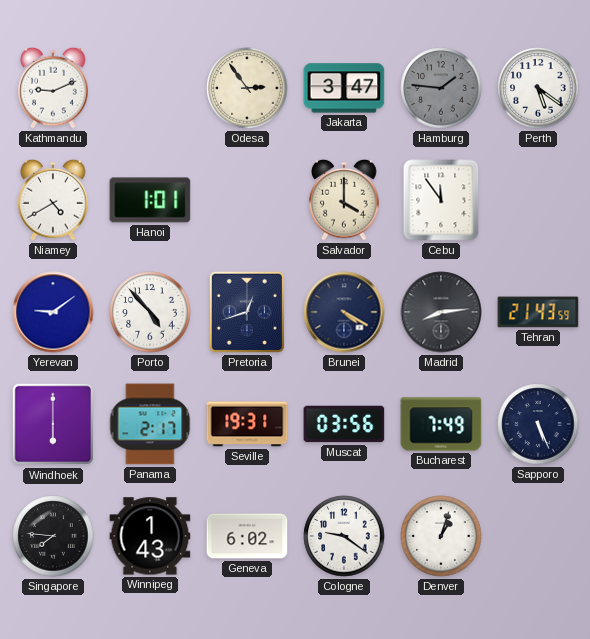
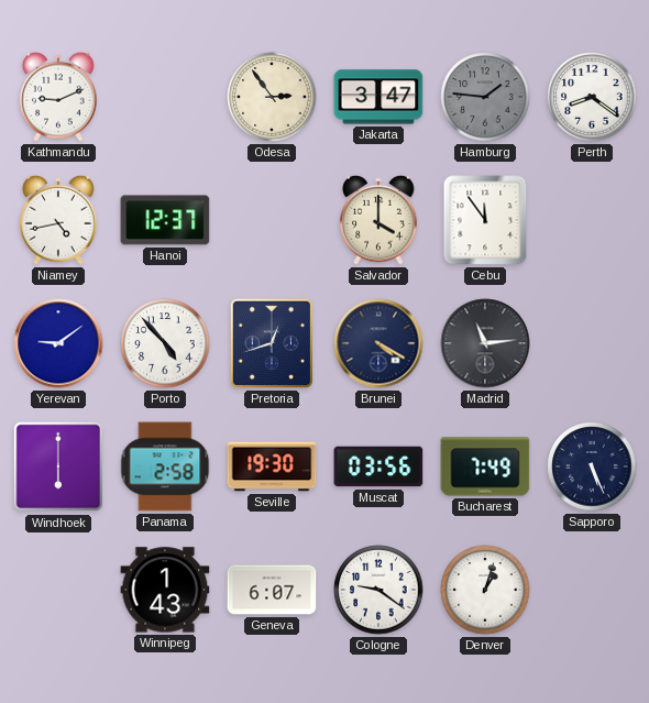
Perth: 5:21 -> 8:21
Niamey: 4:40 -> 4:43
Hanoi: 1:01 -> 12:37
Madrid: 8:14 -> 11:14
Tehran: 21:43 -> none
Panama: 2:17 -> 2:58
Seville: 19:31 -> 19:30
Singapore: 7:46 -> none
Geneva: 6:02 -> 6:07
